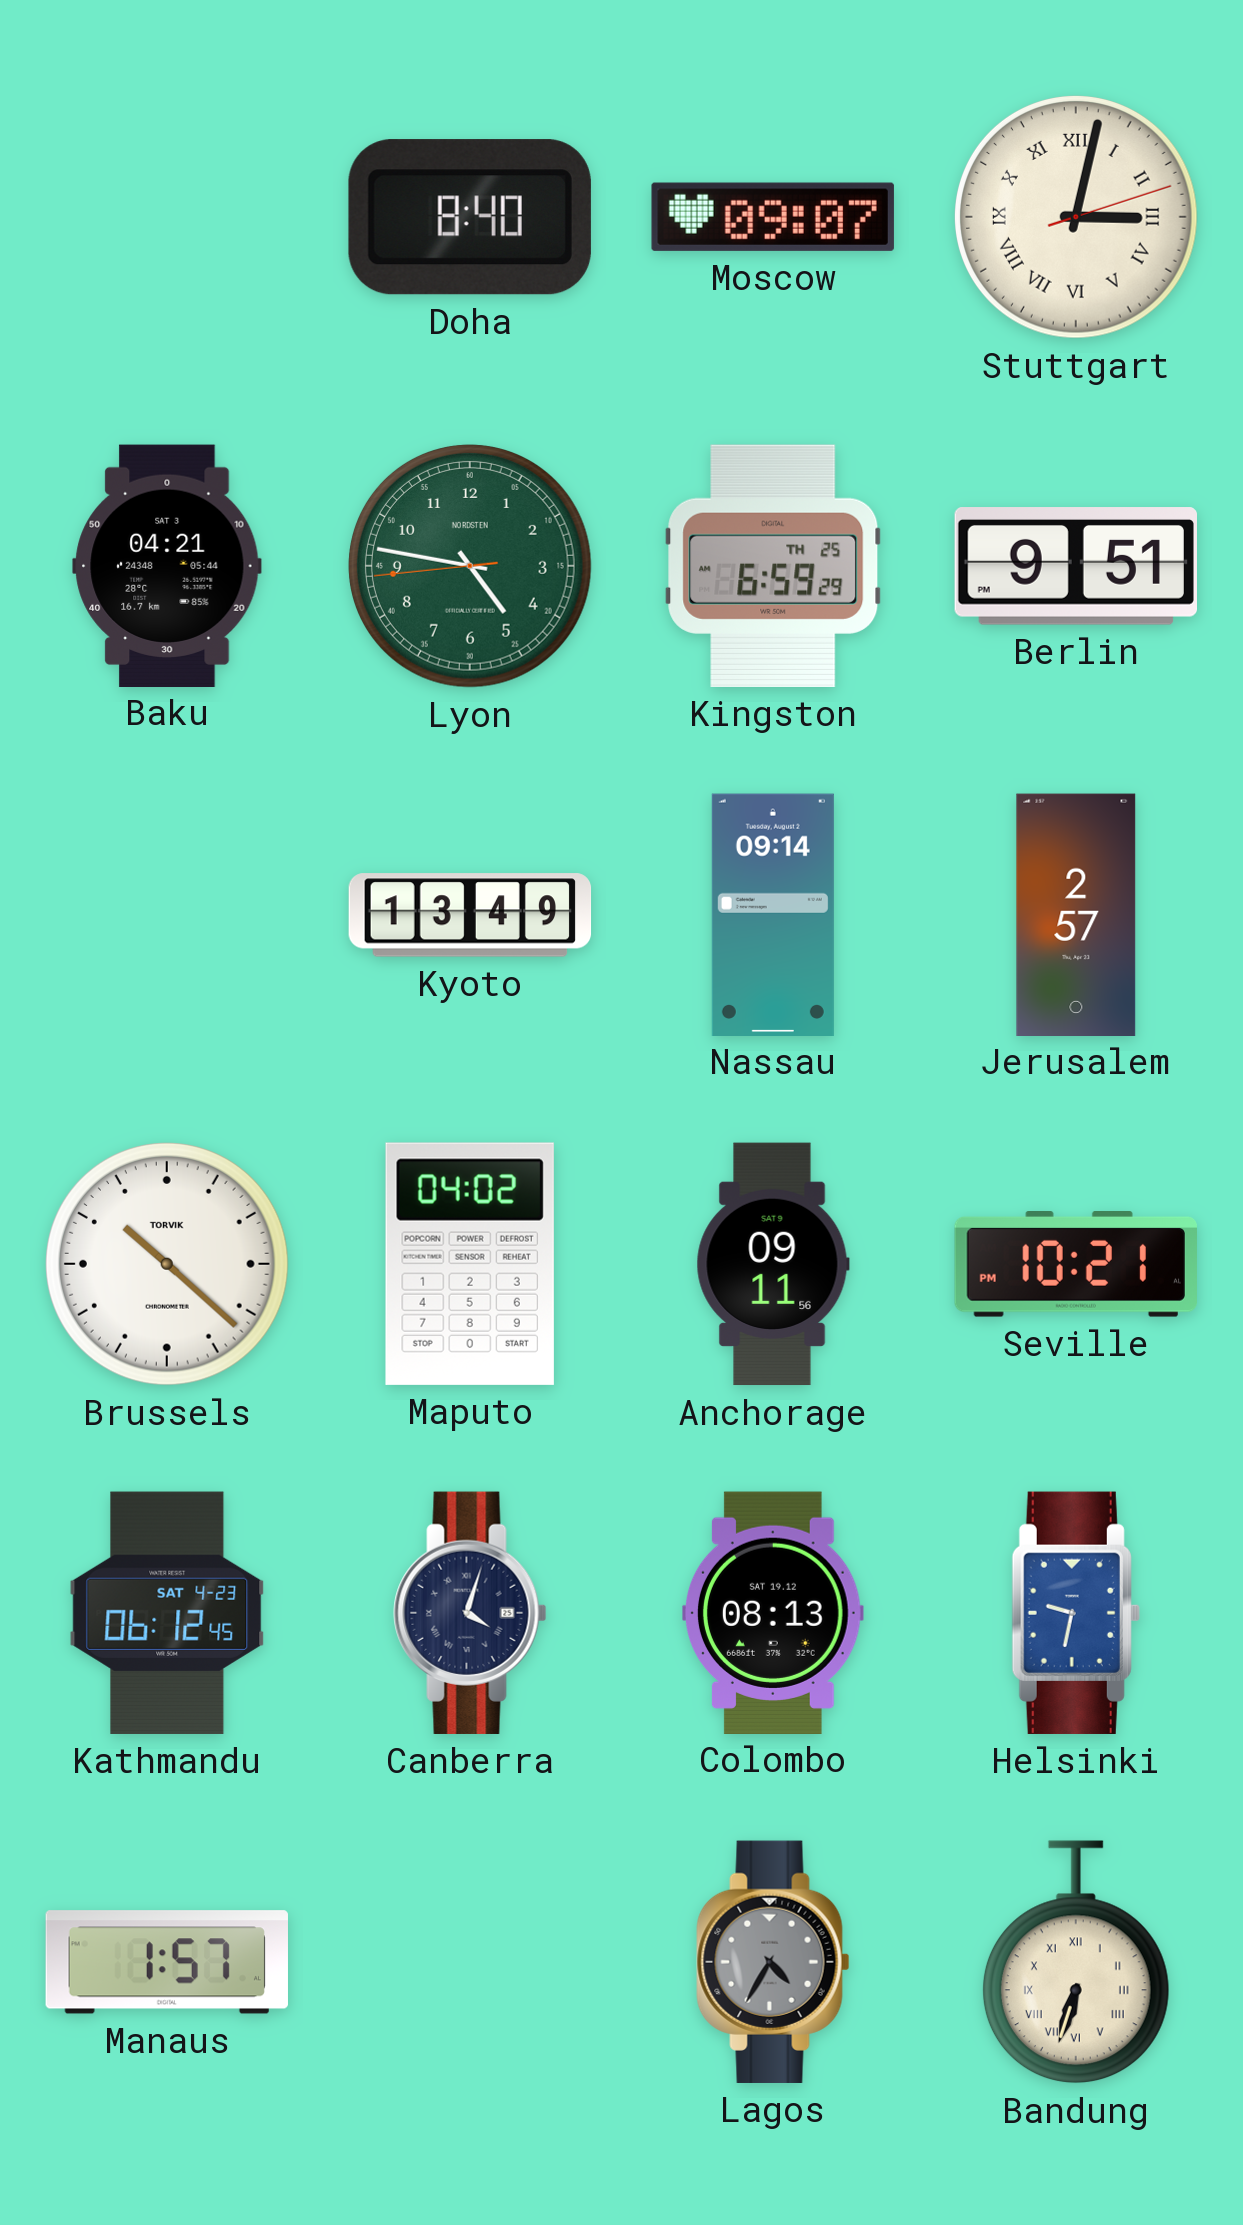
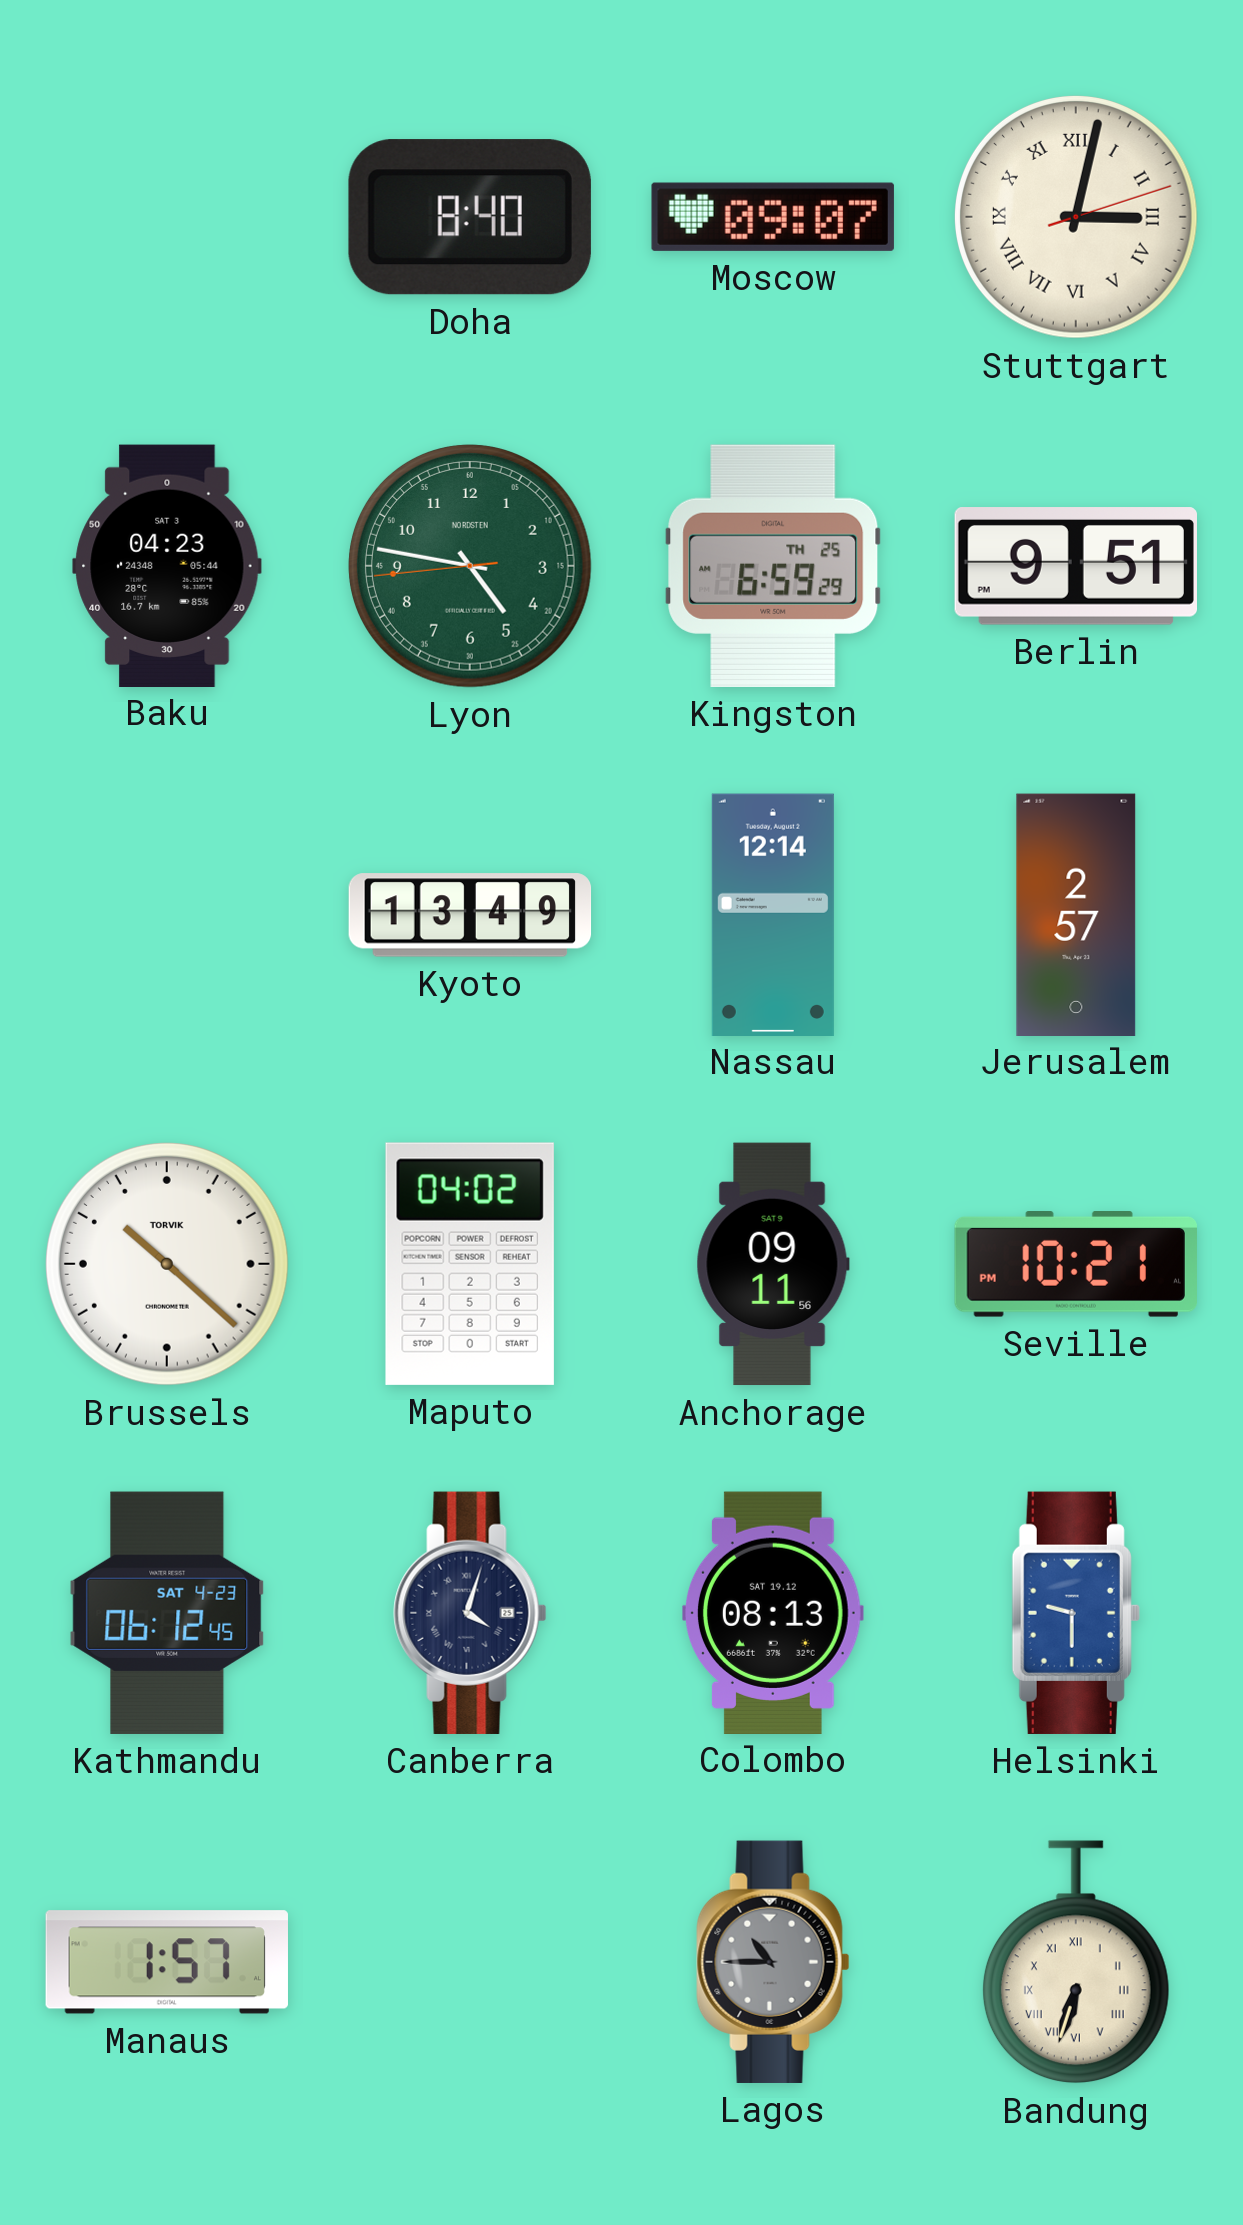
Baku: 04:21 -> 04:23
Nassau: 09:14 -> 12:14
Helsinki: 9:32 -> 9:30
Lagos: 4:35 -> 10:45
